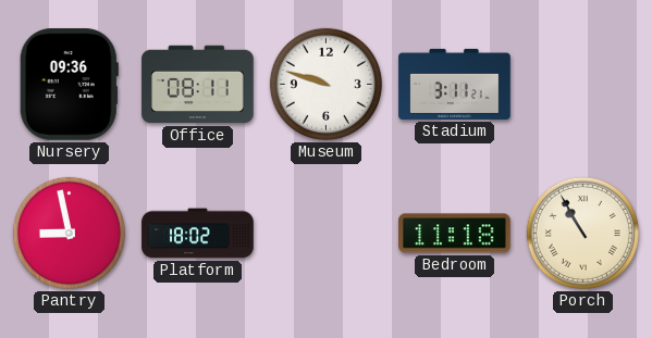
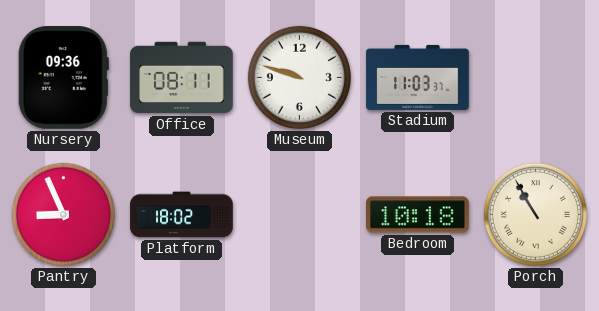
Stadium: 3:11 -> 11:03
Pantry: 8:58 -> 8:56
Bedroom: 11:18 -> 10:18
